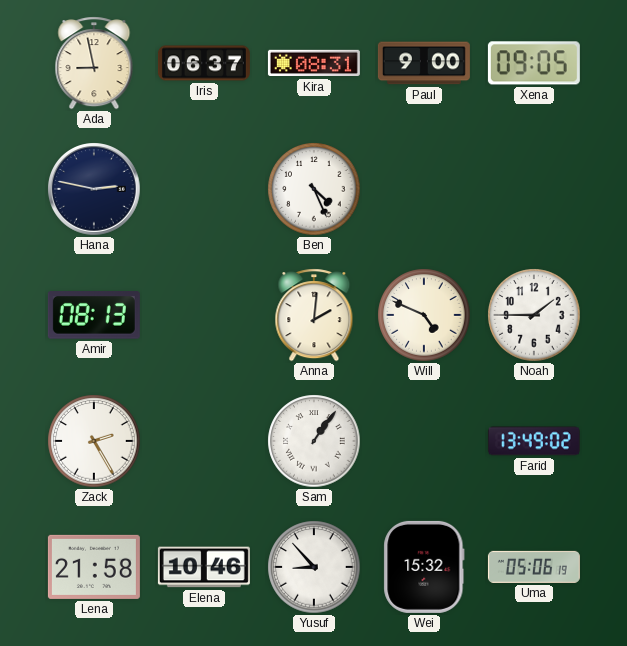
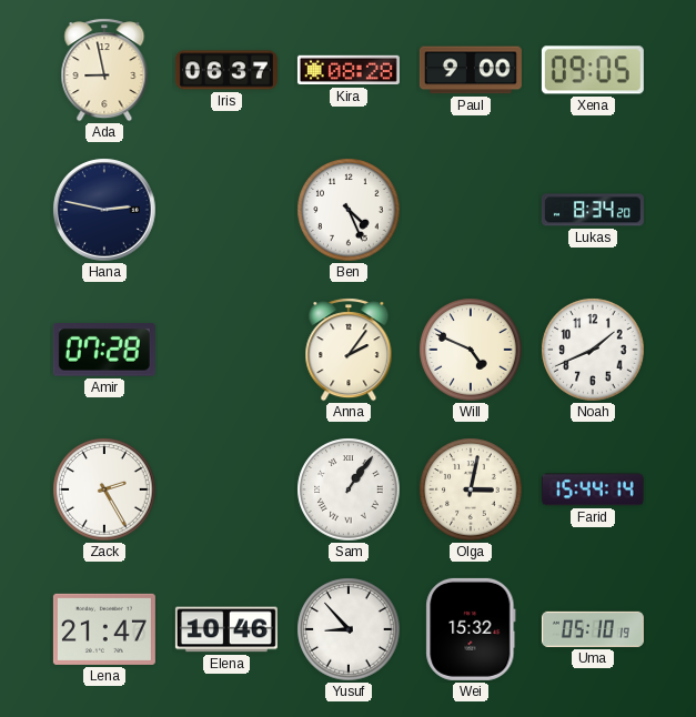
Kira: 08:31 -> 08:28
Lukas: none -> 8:34
Amir: 08:13 -> 07:28
Anna: 2:01 -> 2:06
Noah: 1:45 -> 1:41
Olga: none -> 3:02
Farid: 13:49 -> 15:44
Lena: 21:58 -> 21:47
Uma: 05:06 -> 05:10
